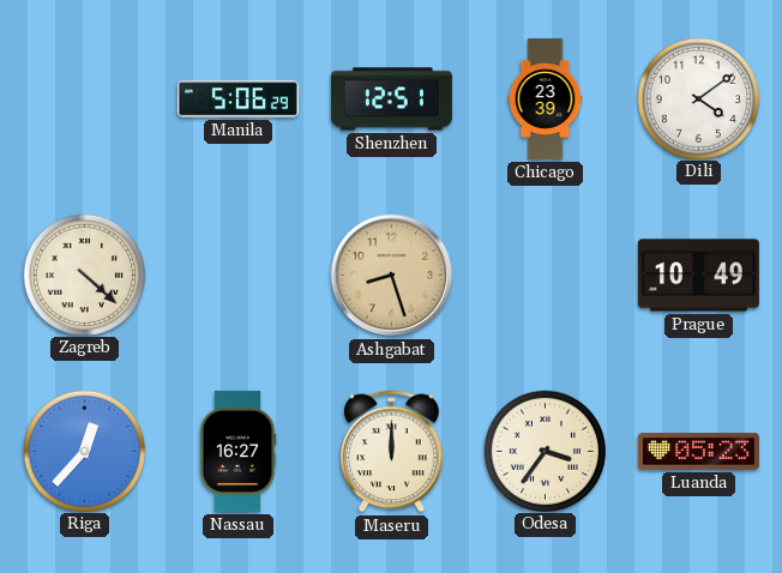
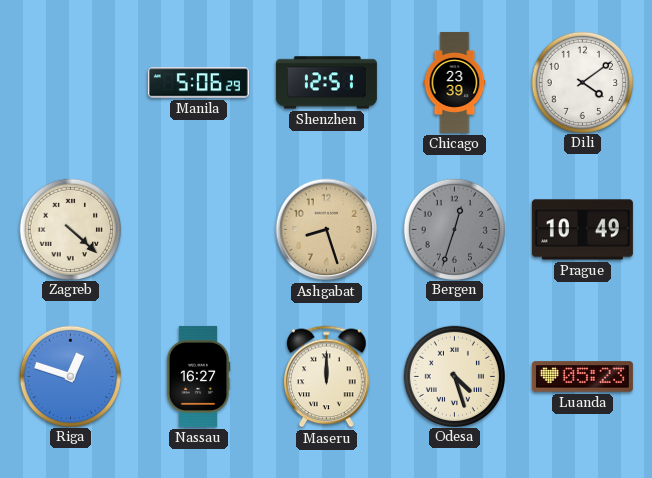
Bergen: none -> 12:33
Riga: 12:37 -> 12:48
Odesa: 3:36 -> 4:27
